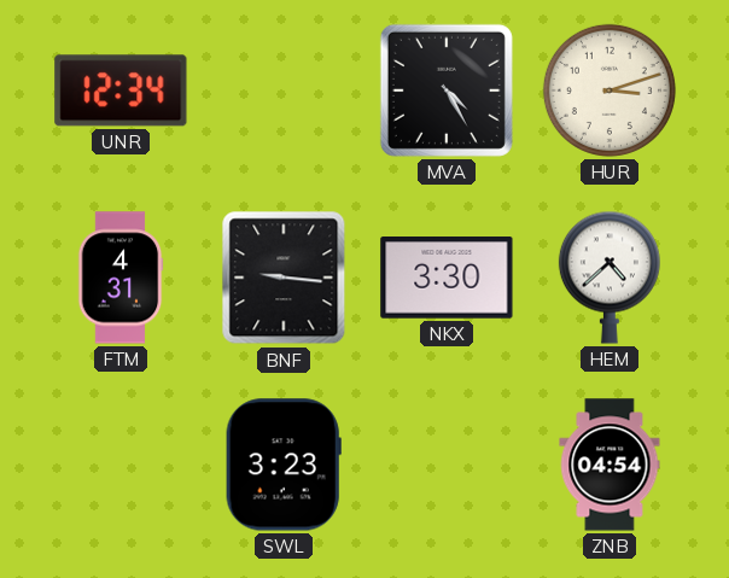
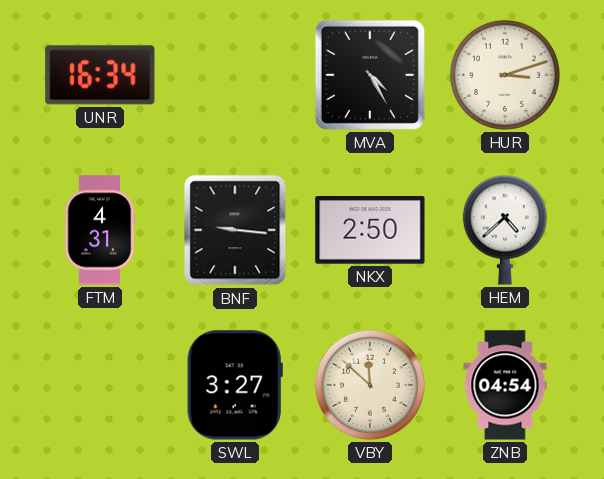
UNR: 12:34 -> 16:34
NKX: 3:30 -> 2:50
SWL: 3:23 -> 3:27
VBY: none -> 11:52
